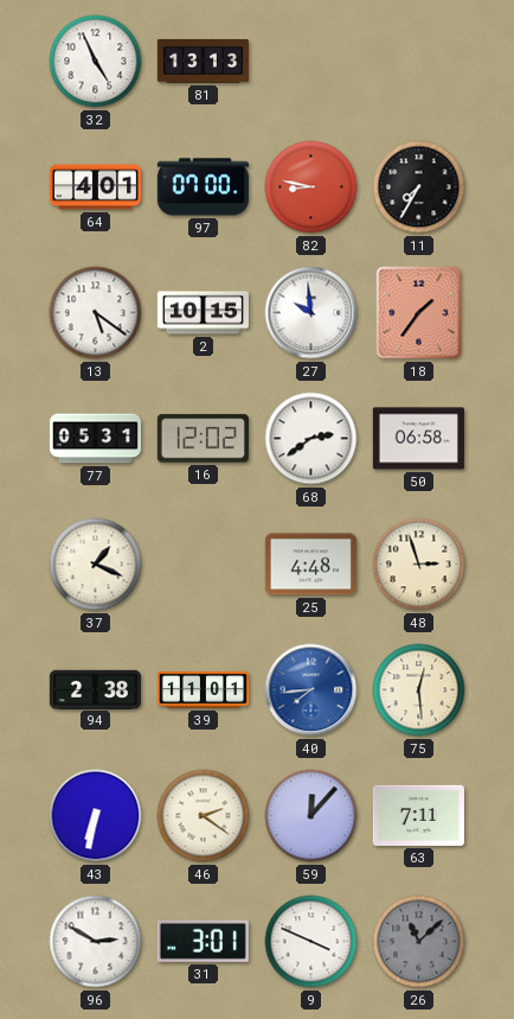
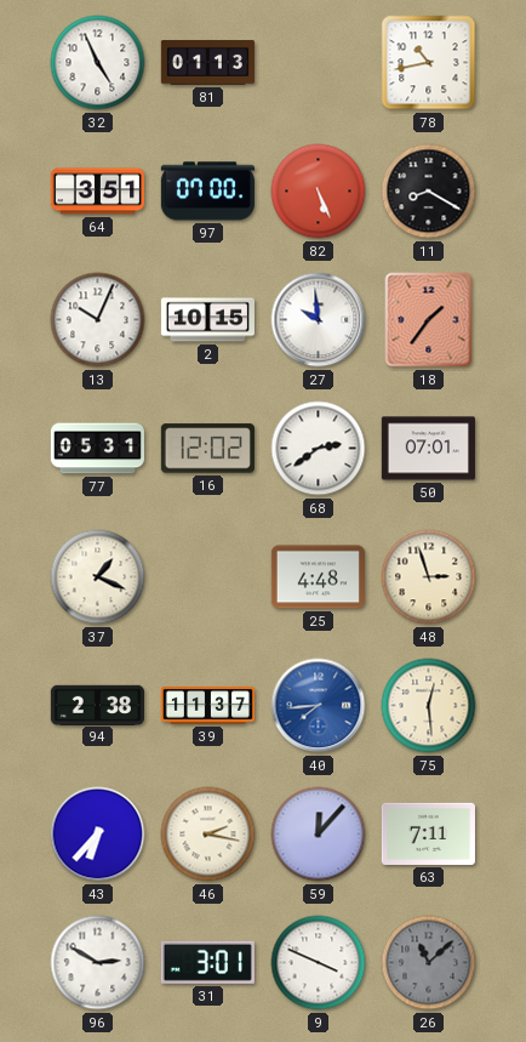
81: 13:13 -> 01:13
78: none -> 10:43
64: 4:01 -> 3:51
82: 8:47 -> 5:26
11: 7:35 -> 8:20
13: 5:21 -> 10:04
50: 06:58 -> 07:01
39: 11:01 -> 11:37
43: 6:32 -> 6:37
46: 2:21 -> 2:17
